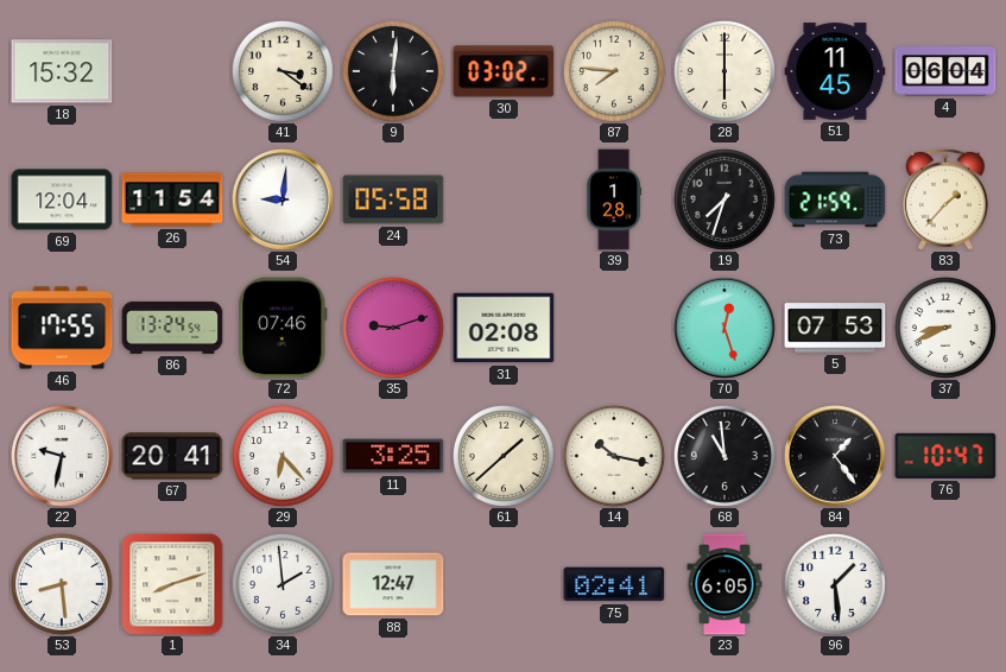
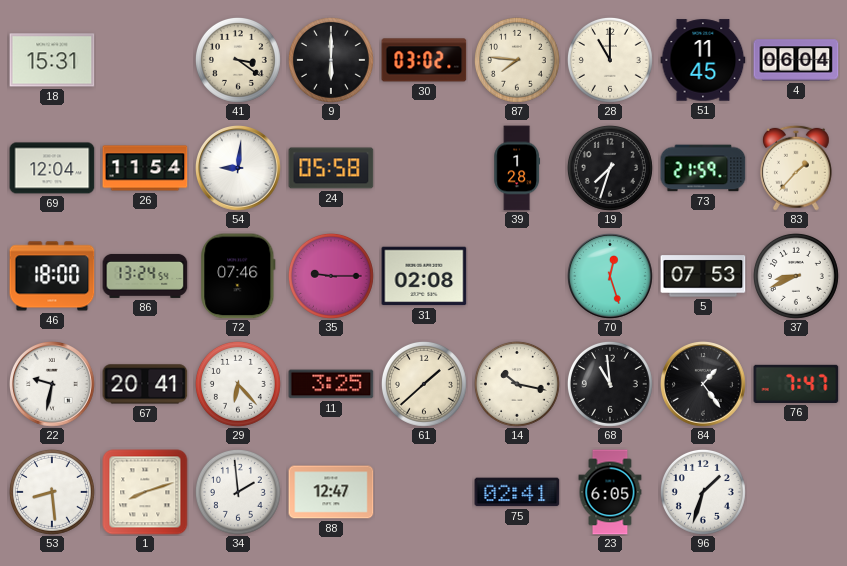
18: 15:32 -> 15:31
9: 6:01 -> 6:00
28: 6:00 -> 11:00
46: 17:55 -> 18:00
35: 9:12 -> 9:15
76: 10:47 -> 7:47
96: 1:29 -> 1:33
